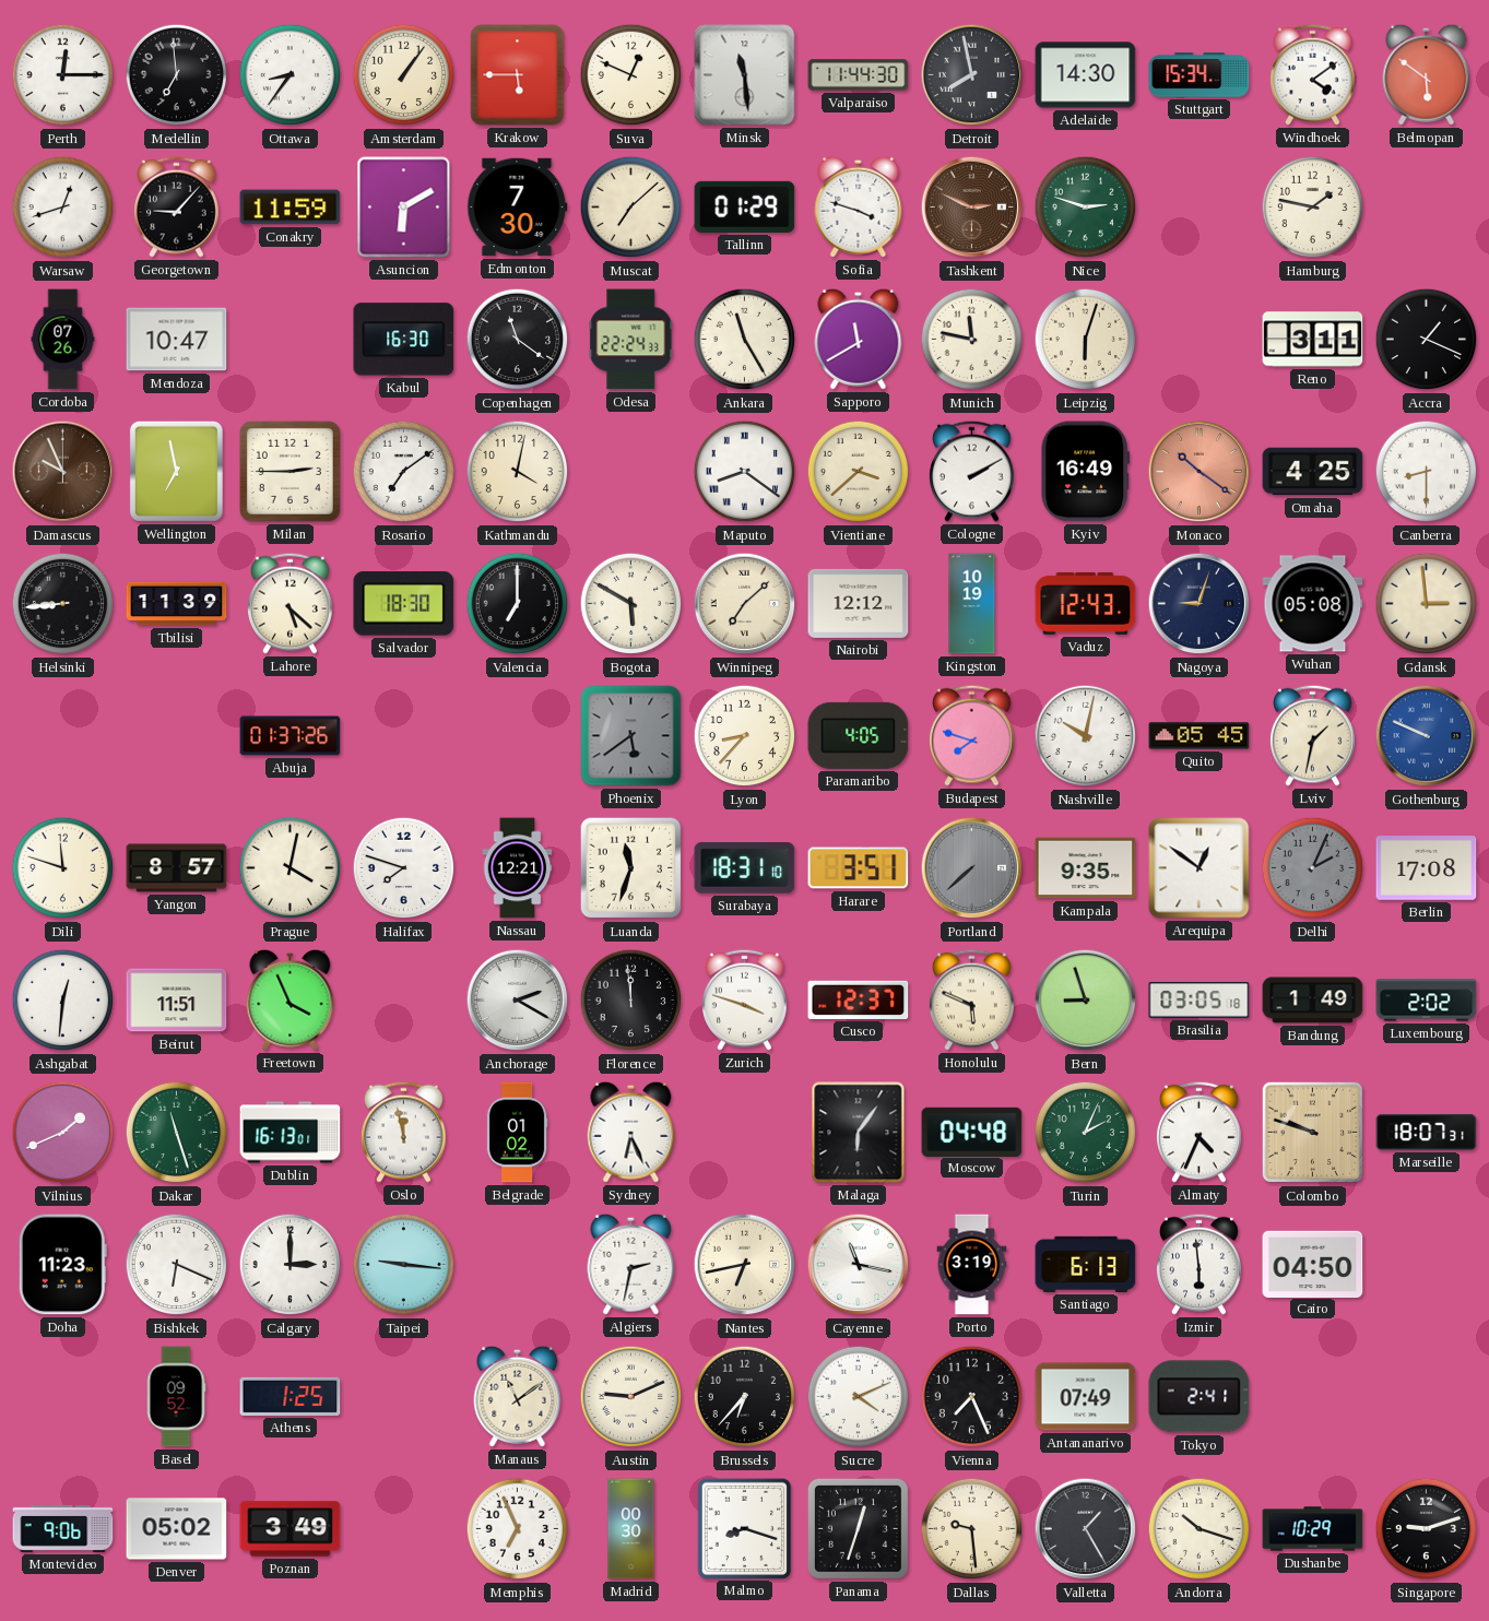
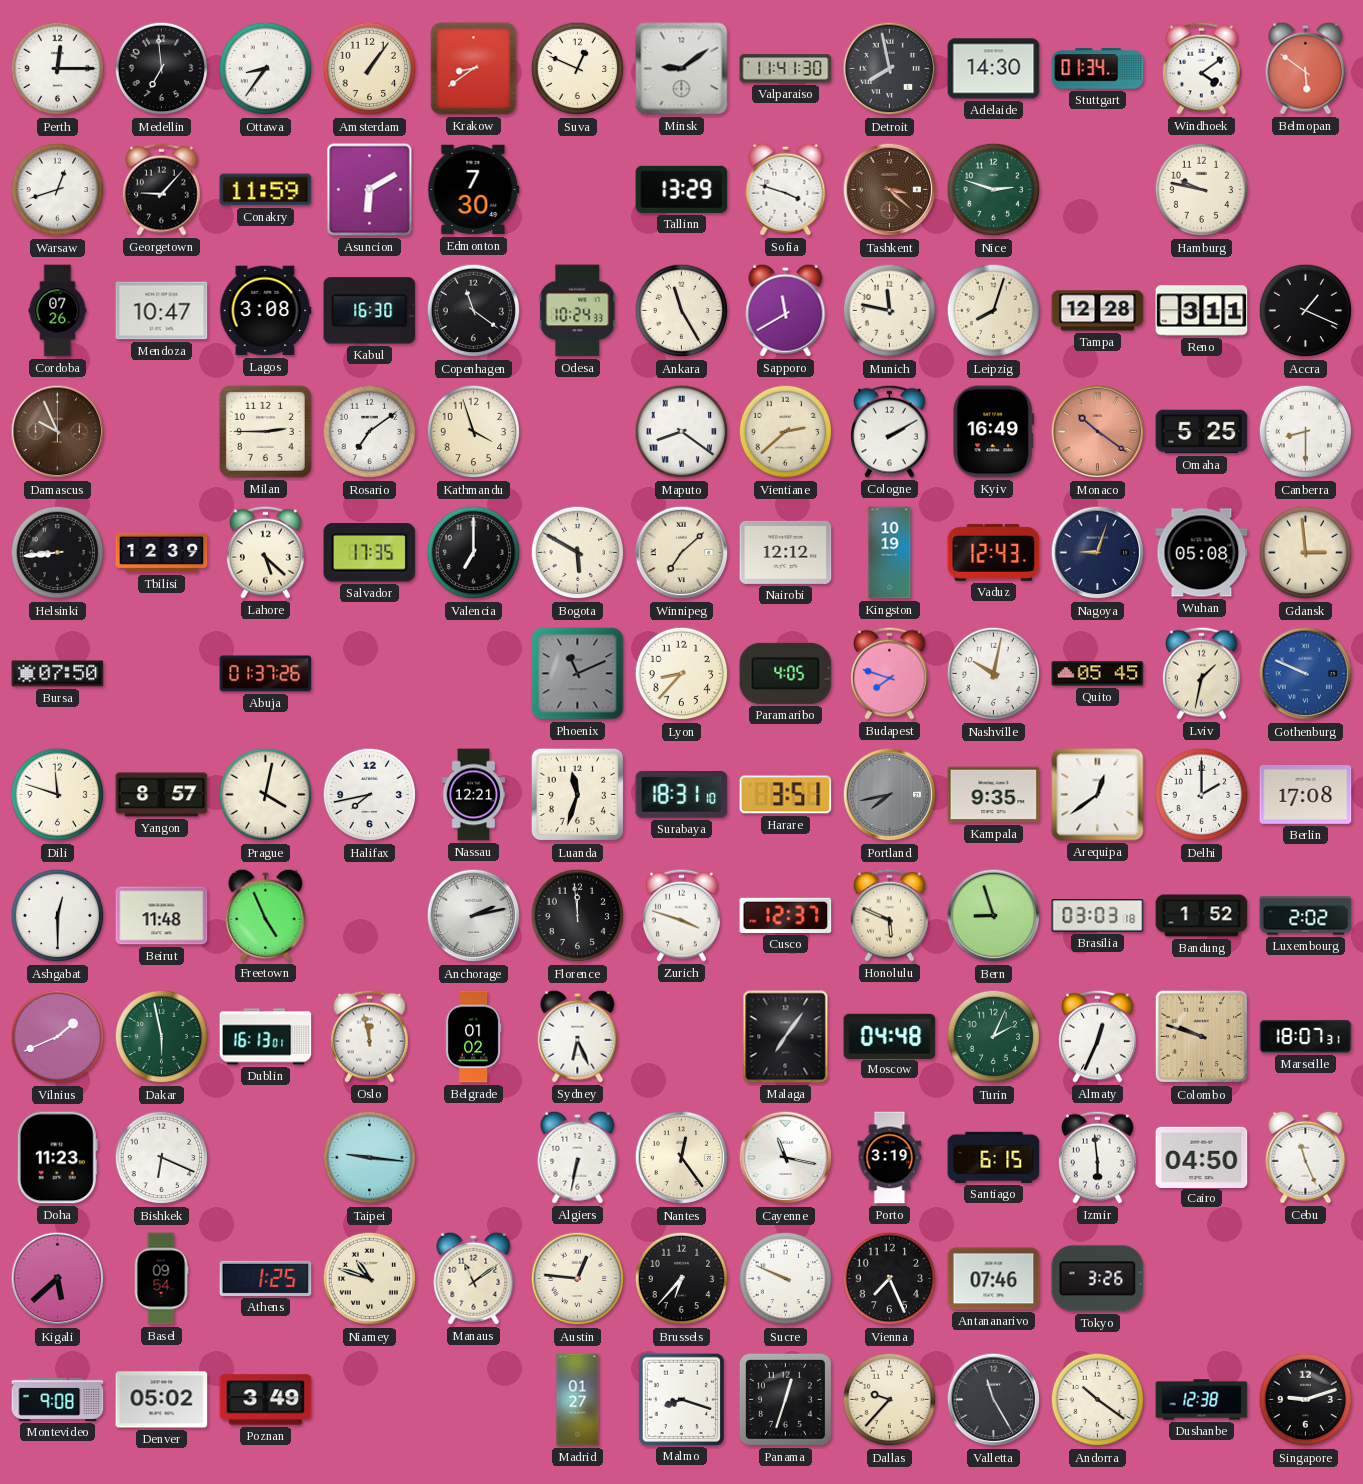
Krakow: 5:45 -> 8:39
Minsk: 11:29 -> 9:09
Valparaiso: 11:44 -> 11:41
Stuttgart: 15:34 -> 01:34
Muscat: 7:08 -> none
Tallinn: 01:29 -> 13:29
Tashkent: 2:49 -> 3:22
Hamburg: 1:47 -> 9:47
Lagos: none -> 3:08
Odesa: 22:24 -> 10:24
Leipzig: 6:03 -> 8:03
Tampa: none -> 12:28
Wellington: 6:58 -> none
Kathmandu: 4:02 -> 3:57
Vientiane: 3:38 -> 2:38
Omaha: 4:25 -> 5:25
Tbilisi: 11:39 -> 12:39
Salvador: 18:30 -> 17:35
Bursa: none -> 07:50
Phoenix: 5:39 -> 11:11
Halifax: 7:48 -> 7:43
Portland: 7:38 -> 7:43
Arequipa: 12:51 -> 12:39
Delhi: 2:04 -> 2:00
Delhi dial: grey -> white
Ashgabat: 12:31 -> 12:30
Beirut: 11:51 -> 11:48
Freetown: 3:56 -> 4:56
Anchorage: 2:20 -> 2:13
Brasilia: 03:05 -> 03:03
Bandung: 1:49 -> 1:52
Dakar: 11:27 -> 5:58
Malaga: 6:06 -> 7:06
Almaty: 4:34 -> 12:34
Calgary: 3:00 -> none
Algiers: 2:32 -> 6:32
Nantes: 6:43 -> 12:24
Santiago: 6:13 -> 6:15
Cebu: none -> 11:26
Kigali: none -> 5:38
Basel: 09:52 -> 09:54
Niamey: none -> 10:48
Austin: 9:11 -> 12:46
Sucre: 4:11 -> 9:49
Antananarivo: 07:49 -> 07:46
Tokyo: 2:41 -> 3:26
Montevideo: 9:06 -> 9:08
Memphis: 6:56 -> none
Madrid: 00:30 -> 01:27
Dallas: 9:29 -> 9:37
Valletta: 1:25 -> 11:25
Andorra: 10:18 -> 10:21
Dushanbe: 10:29 -> 12:38
